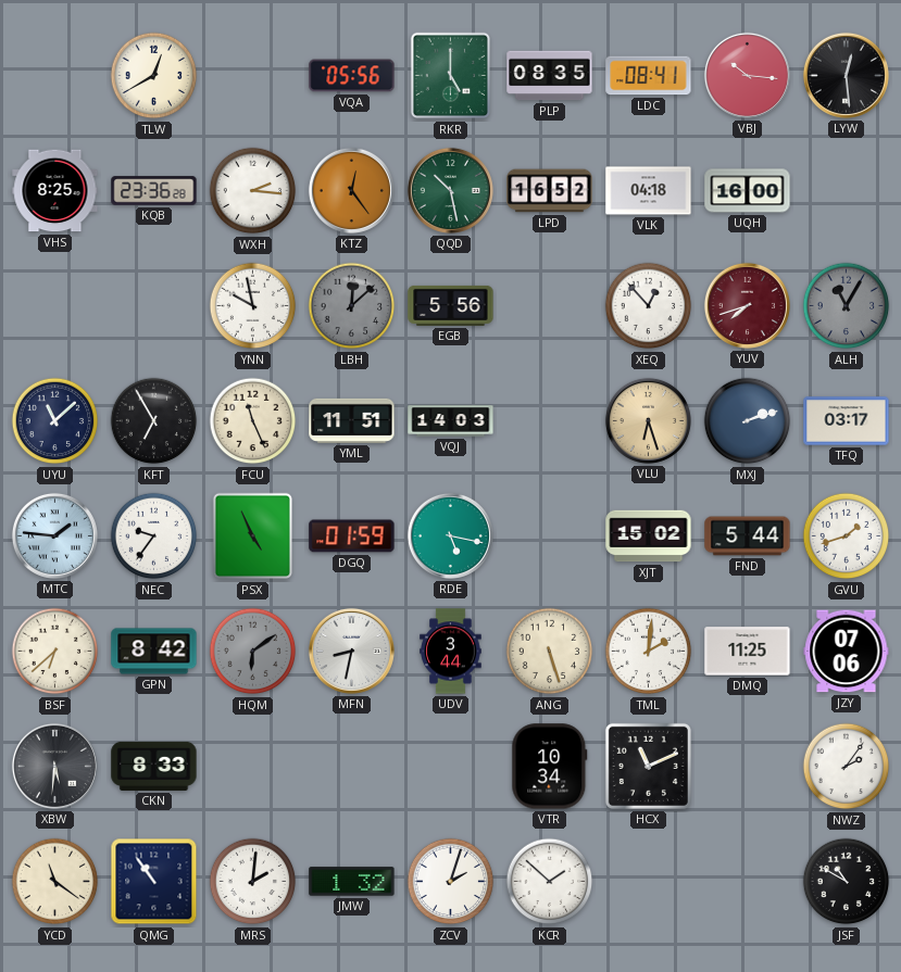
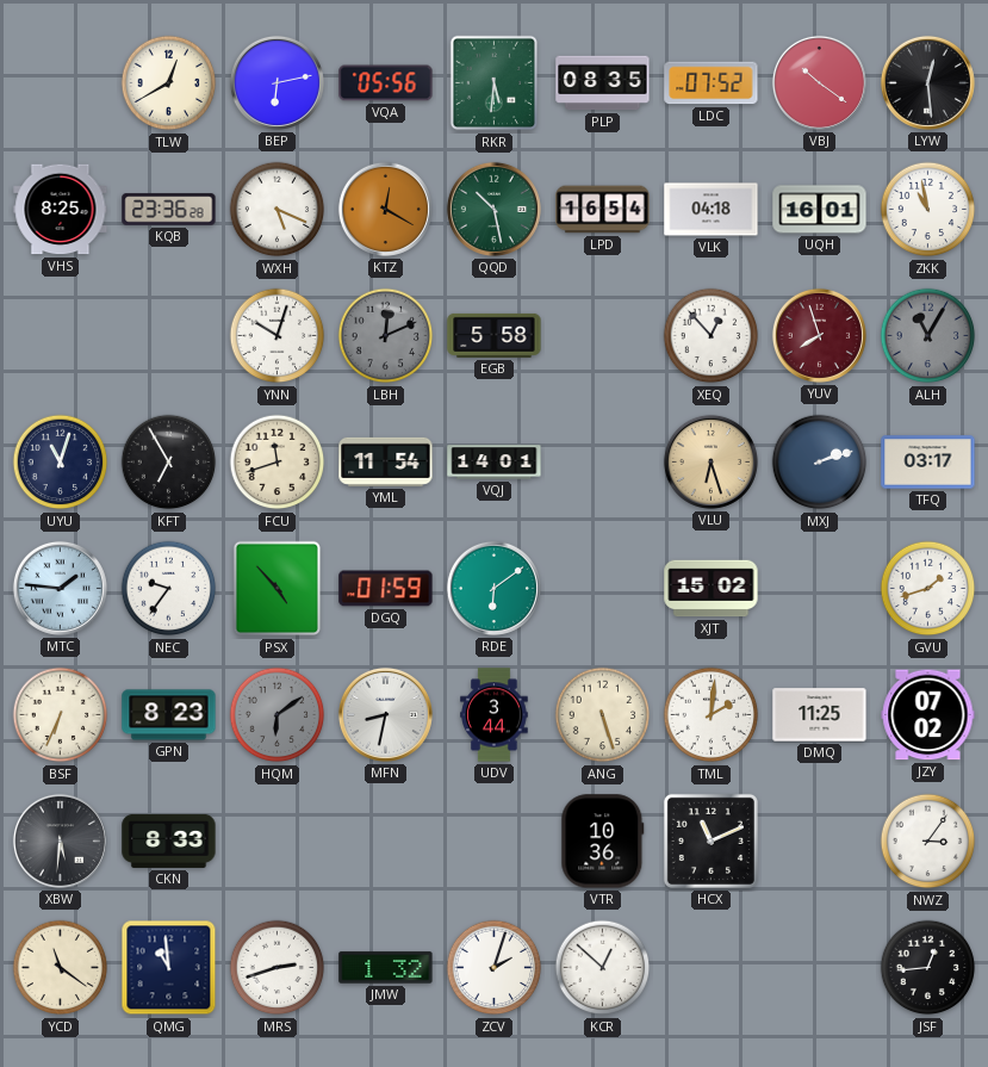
BEP: none -> 6:13
RKR: 5:00 -> 5:31
LDC: 08:41 -> 07:52
VBJ: 10:16 -> 10:21
WXH: 2:16 -> 5:19
KTZ: 12:24 -> 12:20
LPD: 16:52 -> 16:54
UQH: 16:00 -> 16:01
ZKK: none -> 10:58
YNN: 9:58 -> 10:03
LBH: 12:08 -> 12:11
EGB: 5:56 -> 5:58
YUV: 7:42 -> 7:57
UYU: 11:08 -> 11:03
FCU: 11:26 -> 11:42
YML: 11:51 -> 11:54
VQJ: 14:03 -> 14:01
PSX: 4:56 -> 4:53
RDE: 5:17 -> 6:09
FND: 5:44 -> none
BSF: 6:38 -> 6:34
GPN: 8:42 -> 8:23
JZY: 07:06 -> 07:02
VTR: 10:34 -> 10:36
NWZ: 2:06 -> 3:06
QMG: 10:54 -> 10:59
MRS: 2:01 -> 2:42
KCR: 1:52 -> 12:52
JSF: 10:50 -> 12:44
